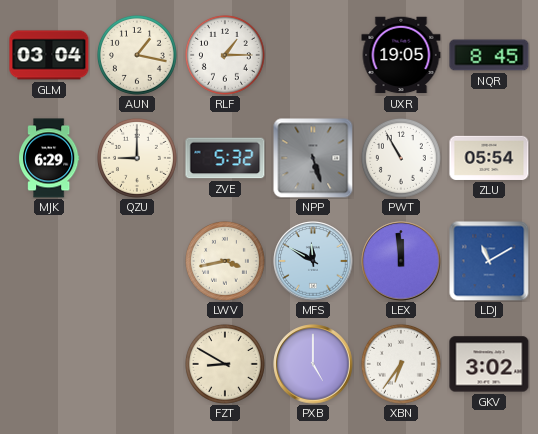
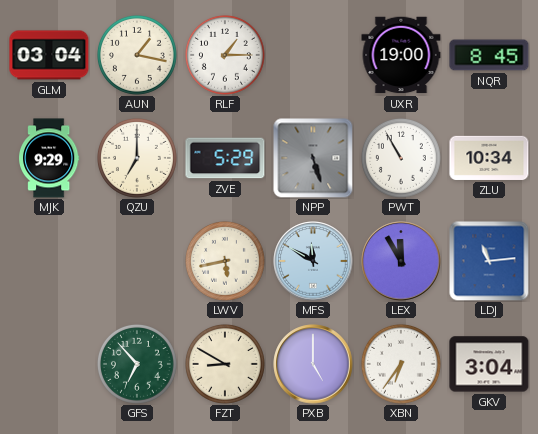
UXR: 19:05 -> 19:00
MJK: 6:29 -> 9:29
QZU: 9:00 -> 7:00
ZVE: 5:32 -> 5:29
ZLU: 05:54 -> 10:34
LWV: 3:43 -> 5:43
LEX: 11:59 -> 11:55
LDJ: 11:10 -> 11:14
GFS: none -> 6:53
GKV: 3:02 -> 3:04
